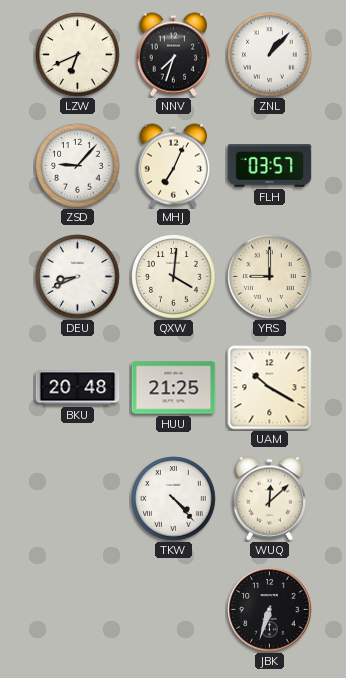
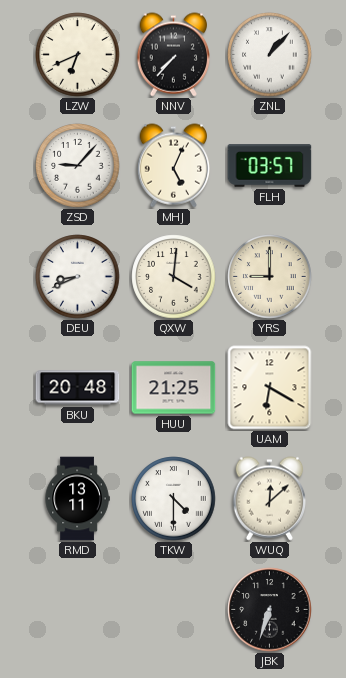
NNV: 7:33 -> 7:37
MHJ: 7:04 -> 5:04
UAM: 10:20 -> 6:20
RMD: none -> 13:11
TKW: 4:23 -> 4:30
